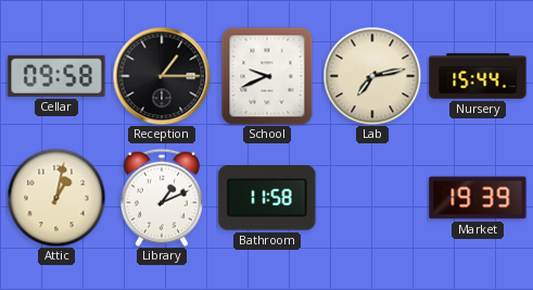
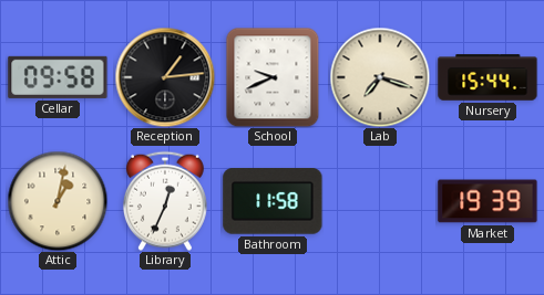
Reception: 1:15 -> 1:14
Lab: 7:13 -> 7:18
Library: 1:11 -> 12:34
